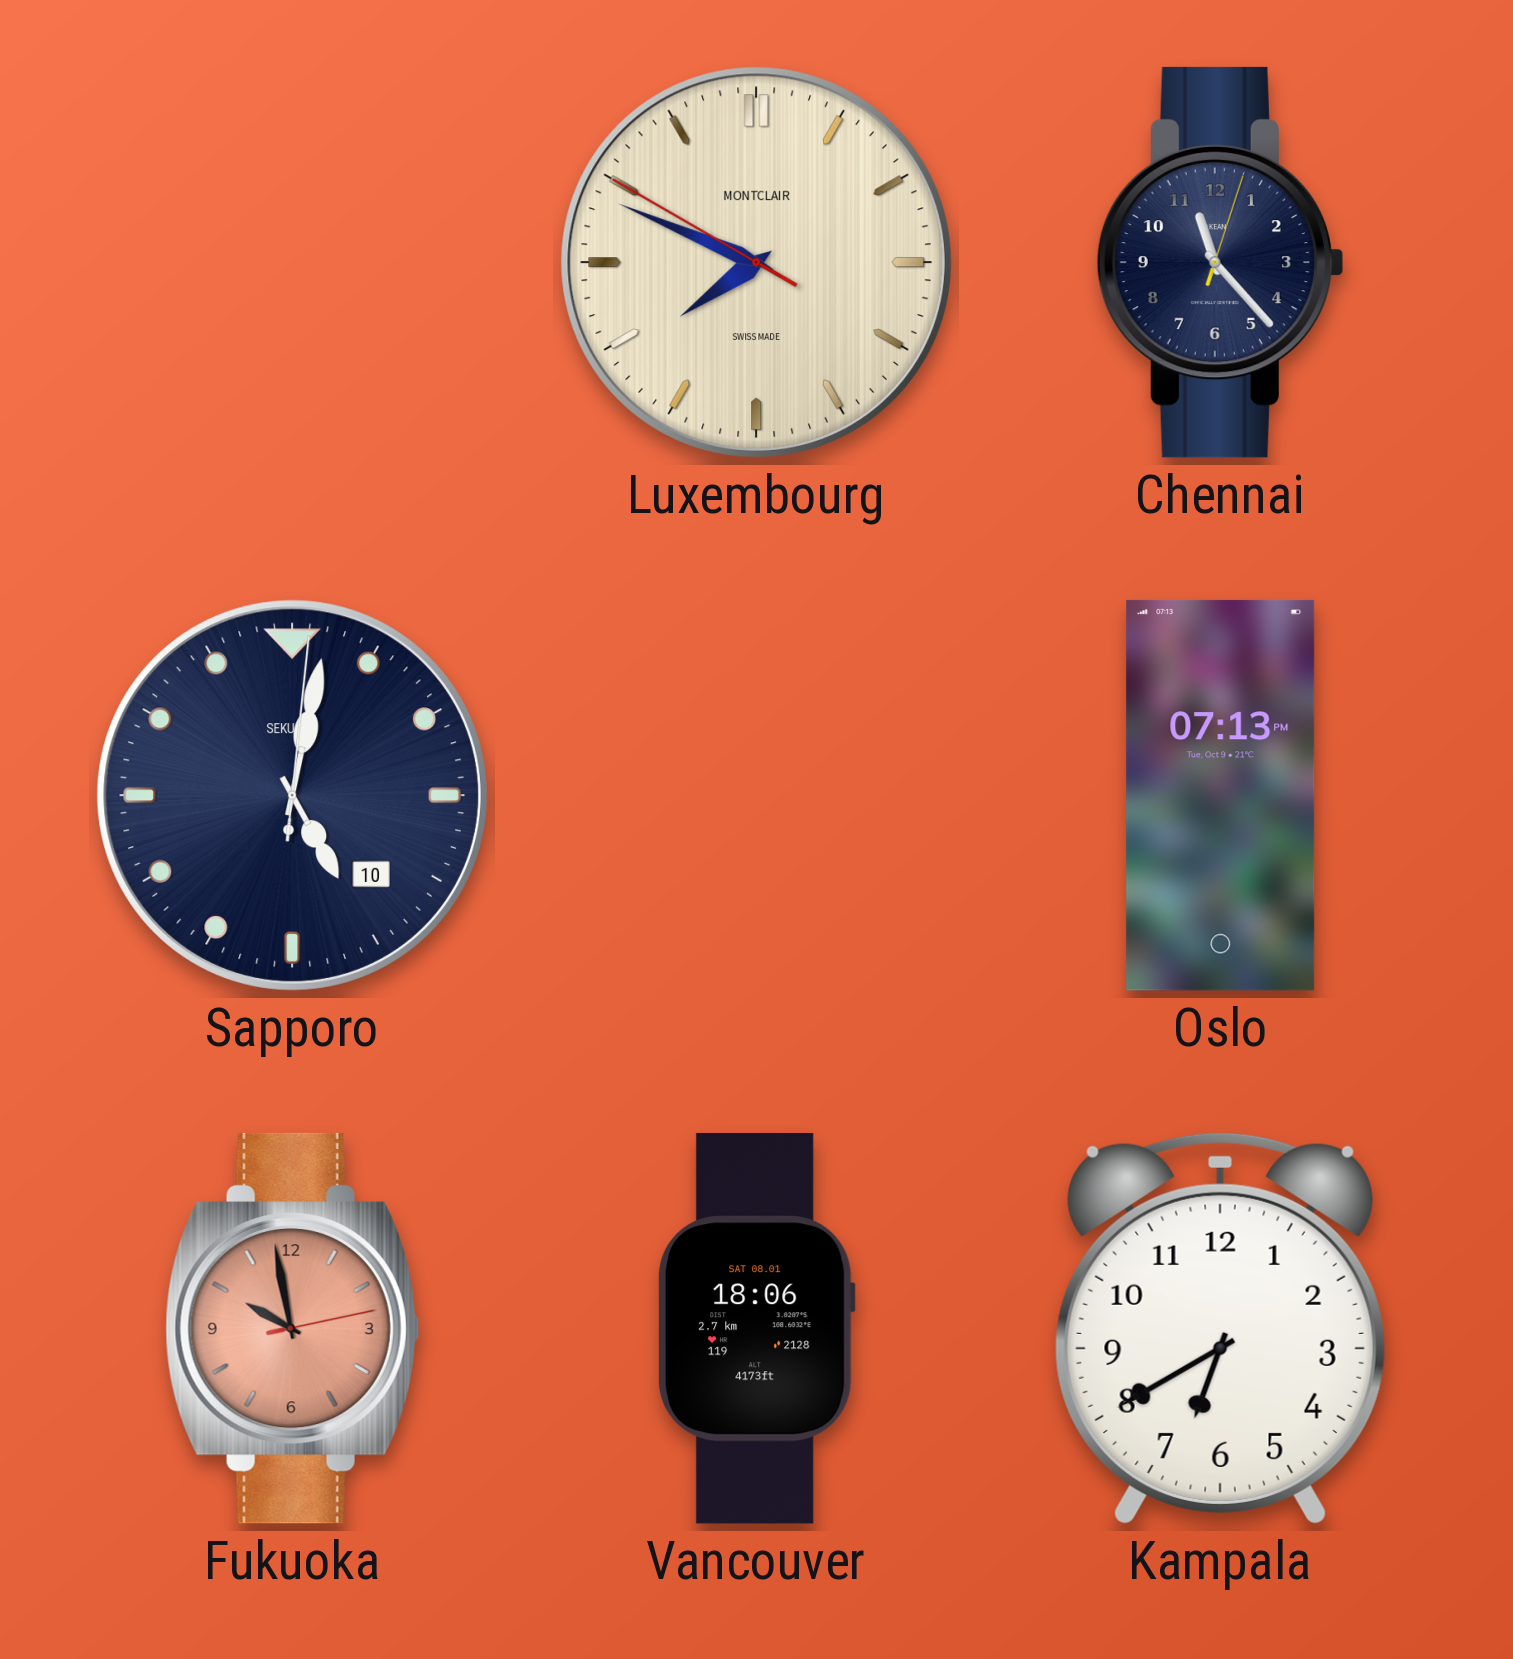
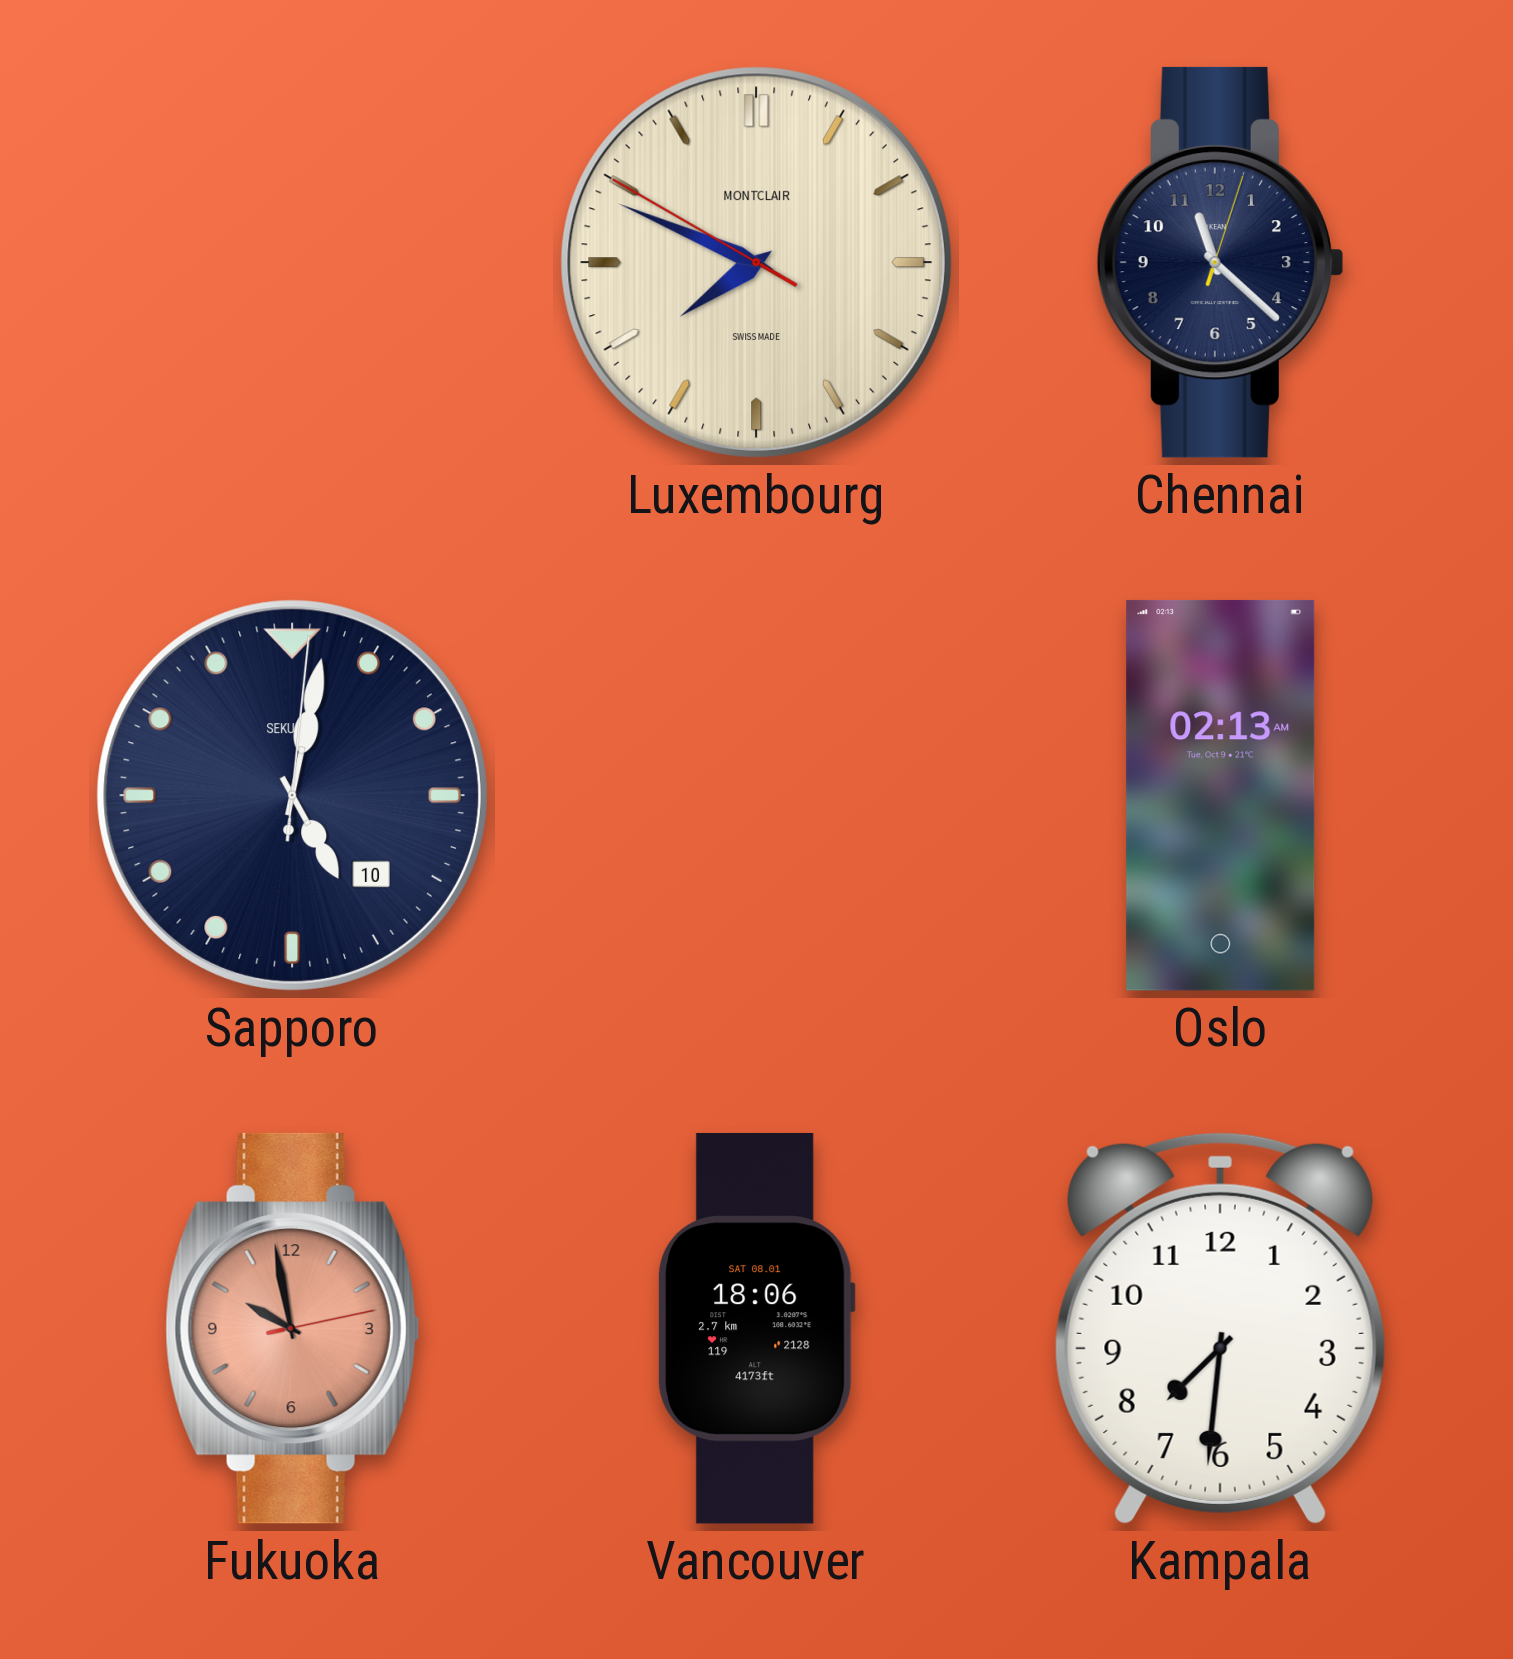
Chennai: 11:23 -> 11:22
Oslo: 07:13 -> 02:13
Kampala: 6:40 -> 7:31
